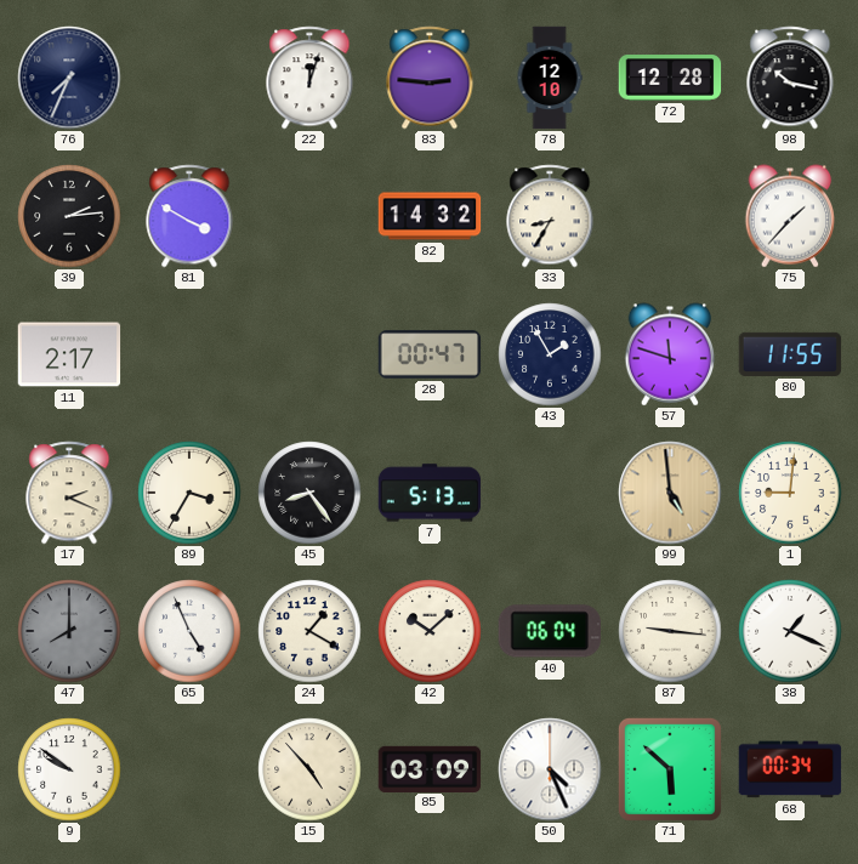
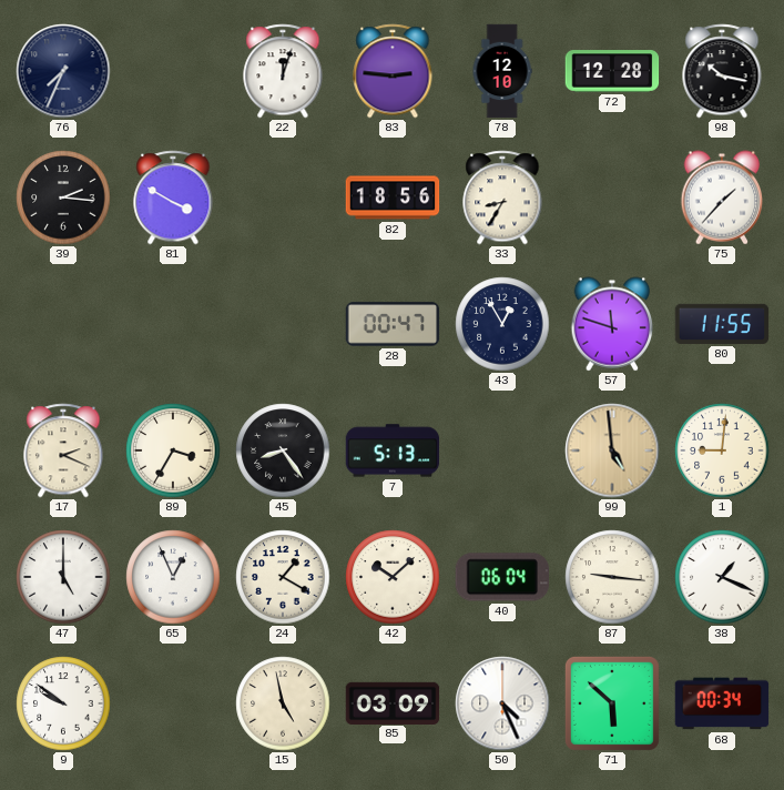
39: 2:14 -> 2:16
82: 14:32 -> 18:56
11: 2:17 -> none
43: 1:55 -> 12:55
47: 8:00 -> 5:00
47 dial: grey -> white
65: 4:56 -> 12:56
15: 4:53 -> 4:58
